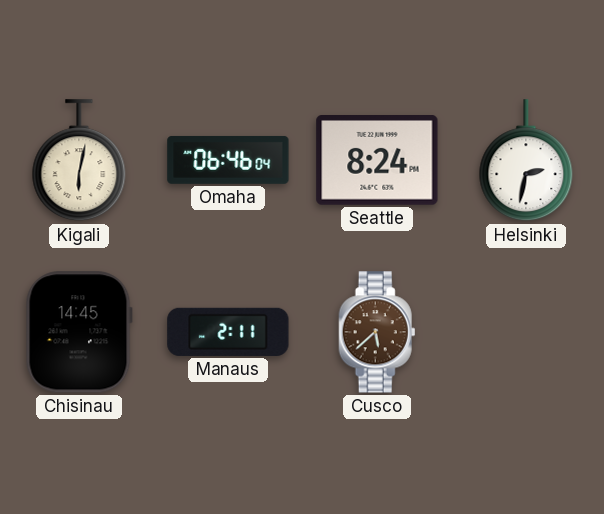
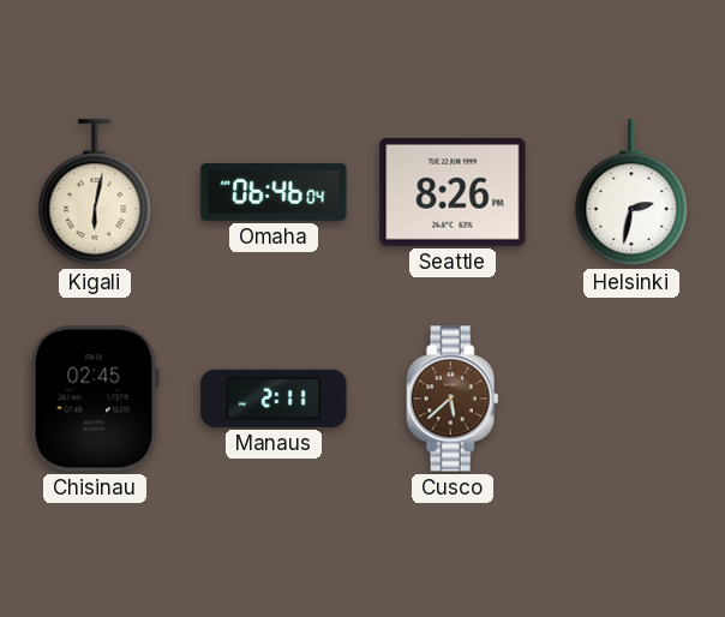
Seattle: 8:24 -> 8:26
Chisinau: 14:45 -> 02:45
